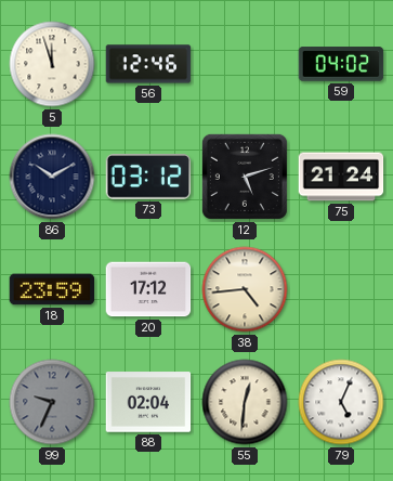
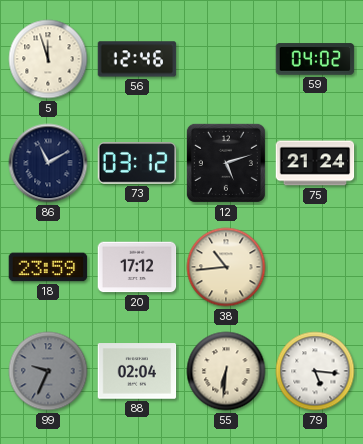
86: 10:10 -> 11:10
38: 4:44 -> 10:44
55: 12:31 -> 6:31
79: 5:04 -> 5:16
